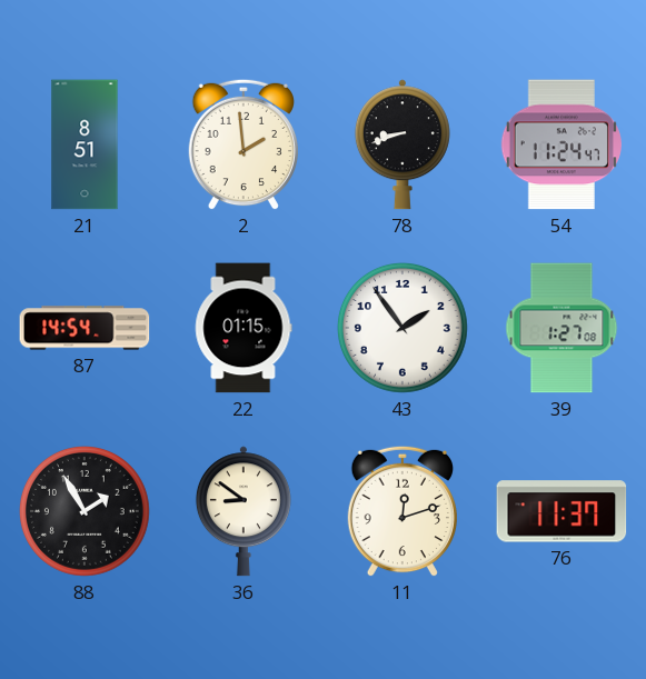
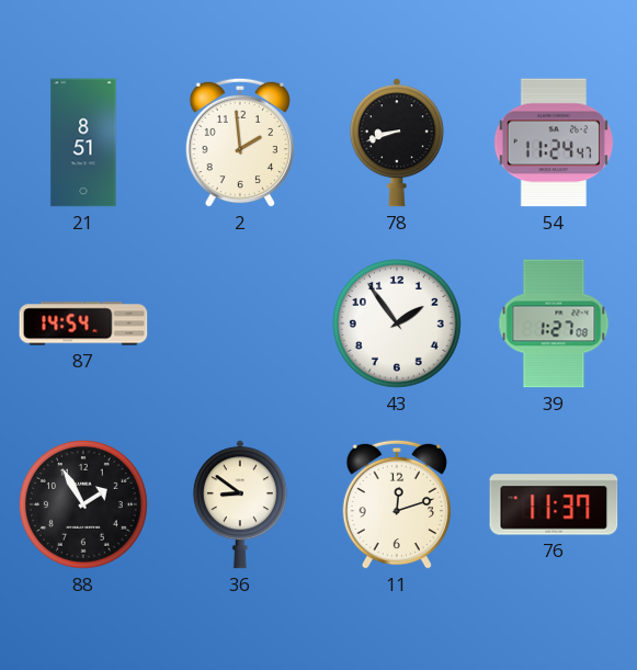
22: 01:15 -> none
